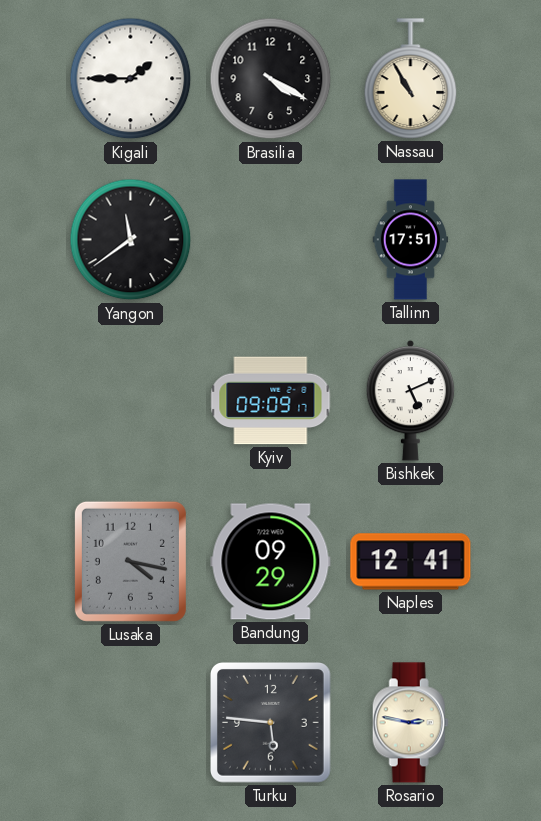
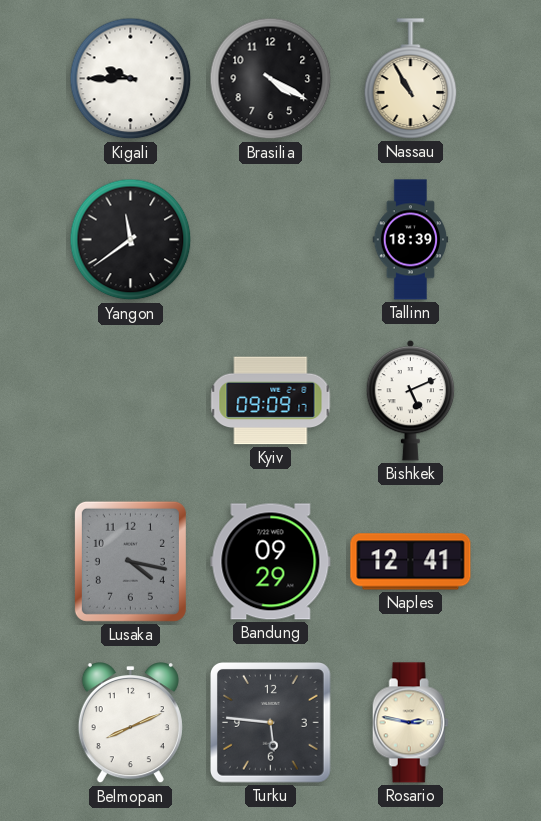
Kigali: 1:45 -> 9:45
Tallinn: 17:51 -> 18:39
Belmopan: none -> 8:11
